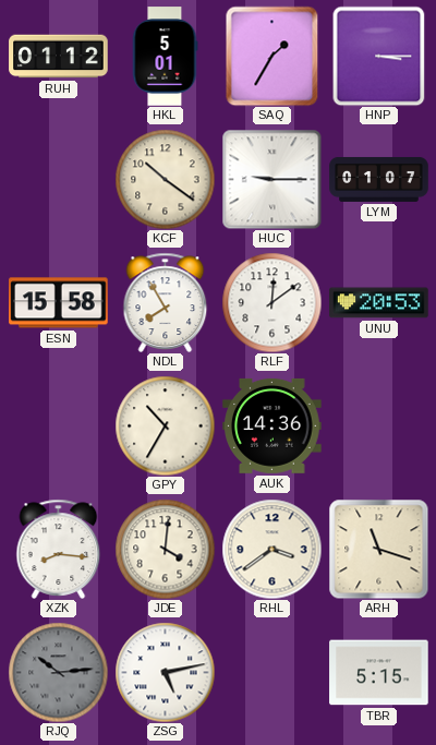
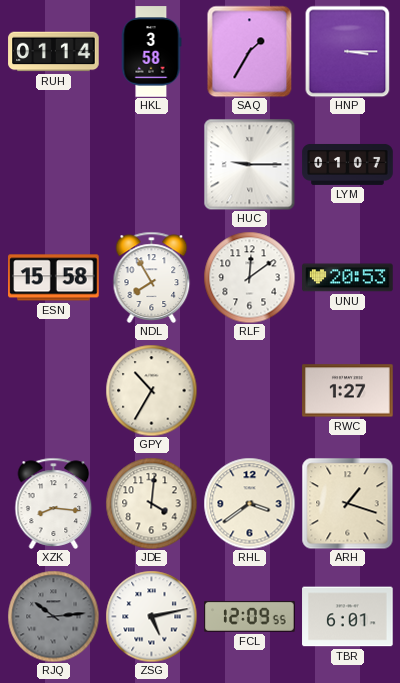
RUH: 01:12 -> 01:14
HKL: 5:01 -> 3:58
KCF: 10:21 -> none
AUK: 14:36 -> none
RWC: none -> 1:27
ARH: 11:18 -> 1:18
FCL: none -> 12:09
TBR: 5:15 -> 6:01
